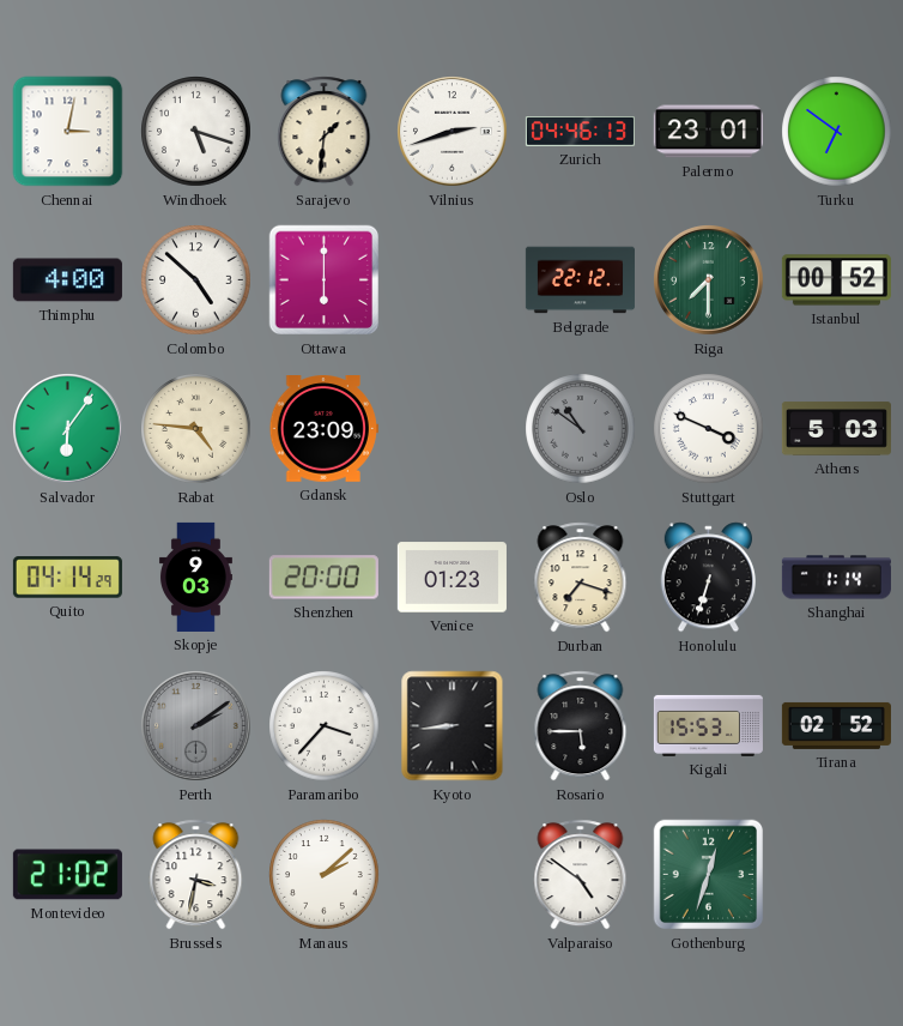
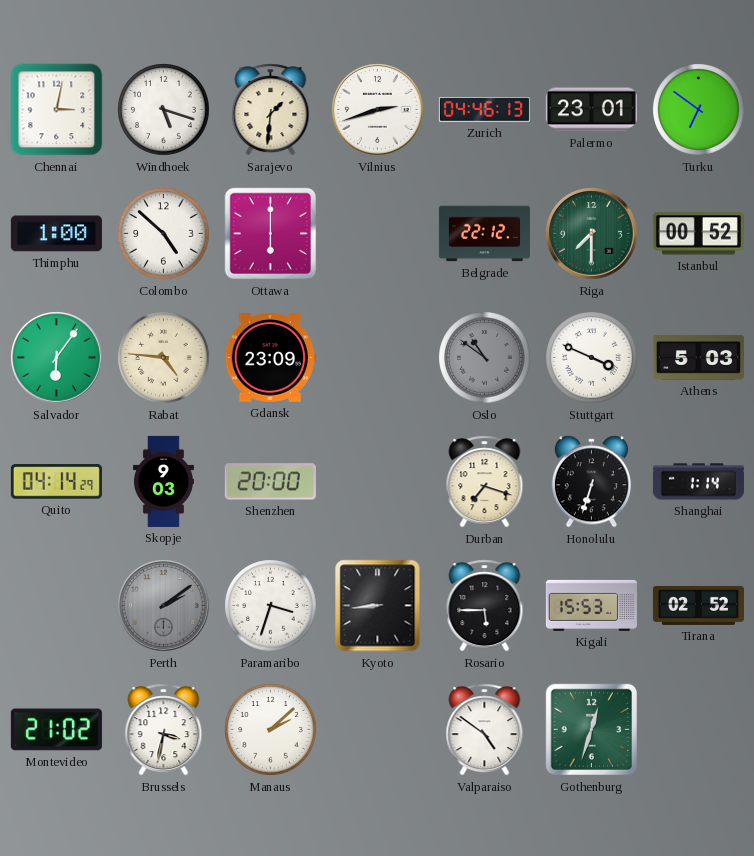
Thimphu: 4:00 -> 1:00
Venice: 01:23 -> none
Paramaribo: 3:37 -> 3:33
